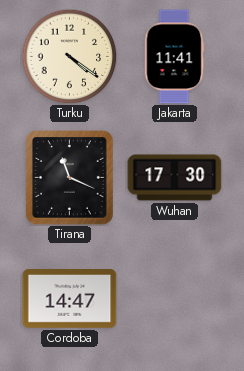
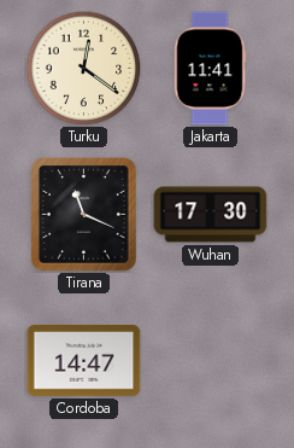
Turku: 4:21 -> 12:21
